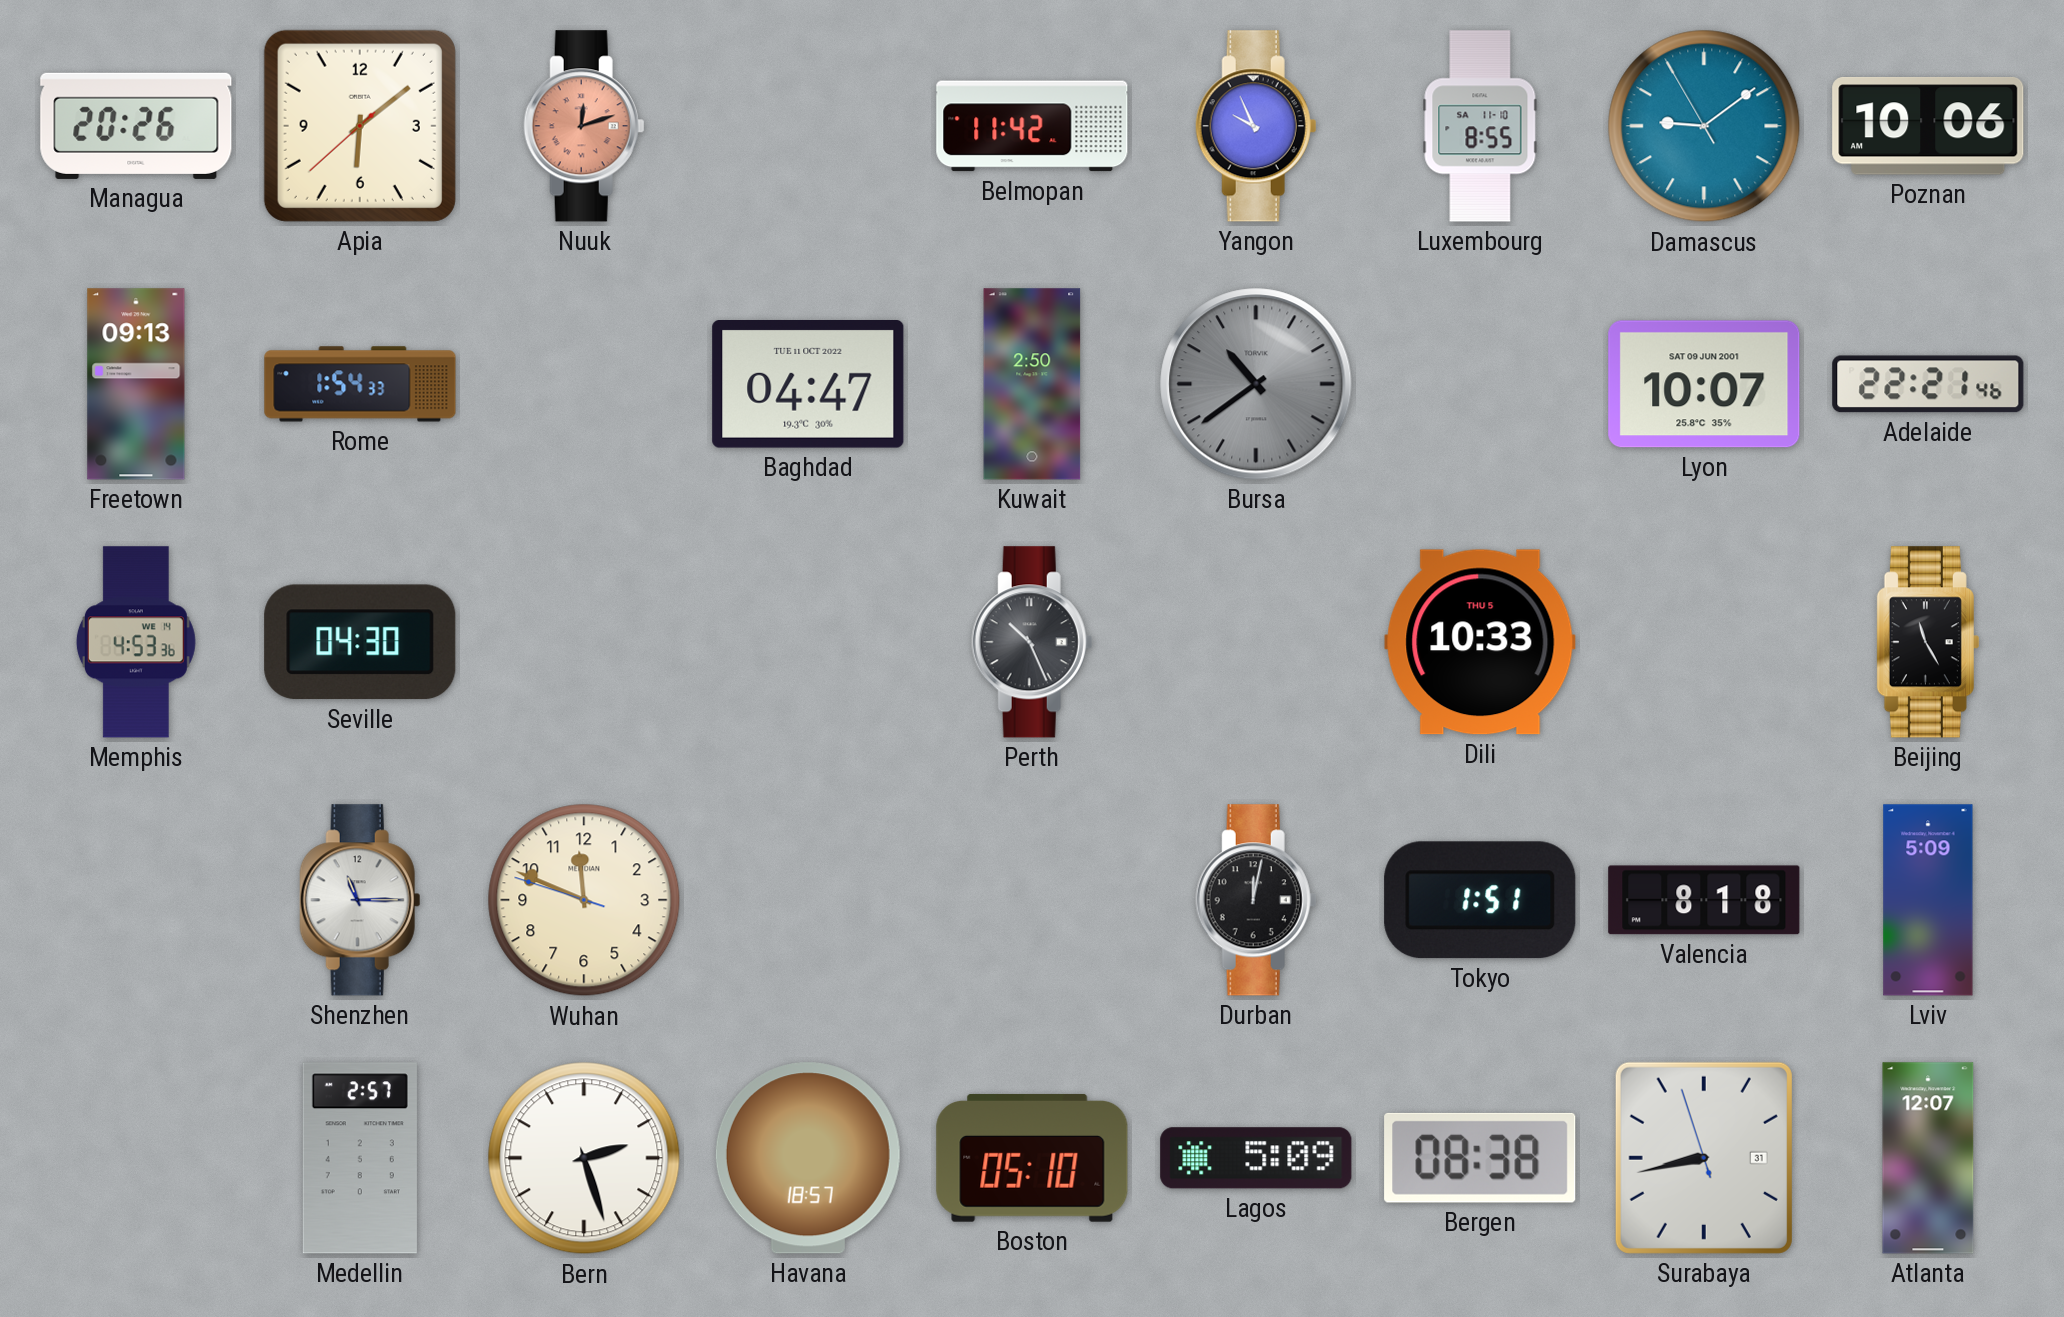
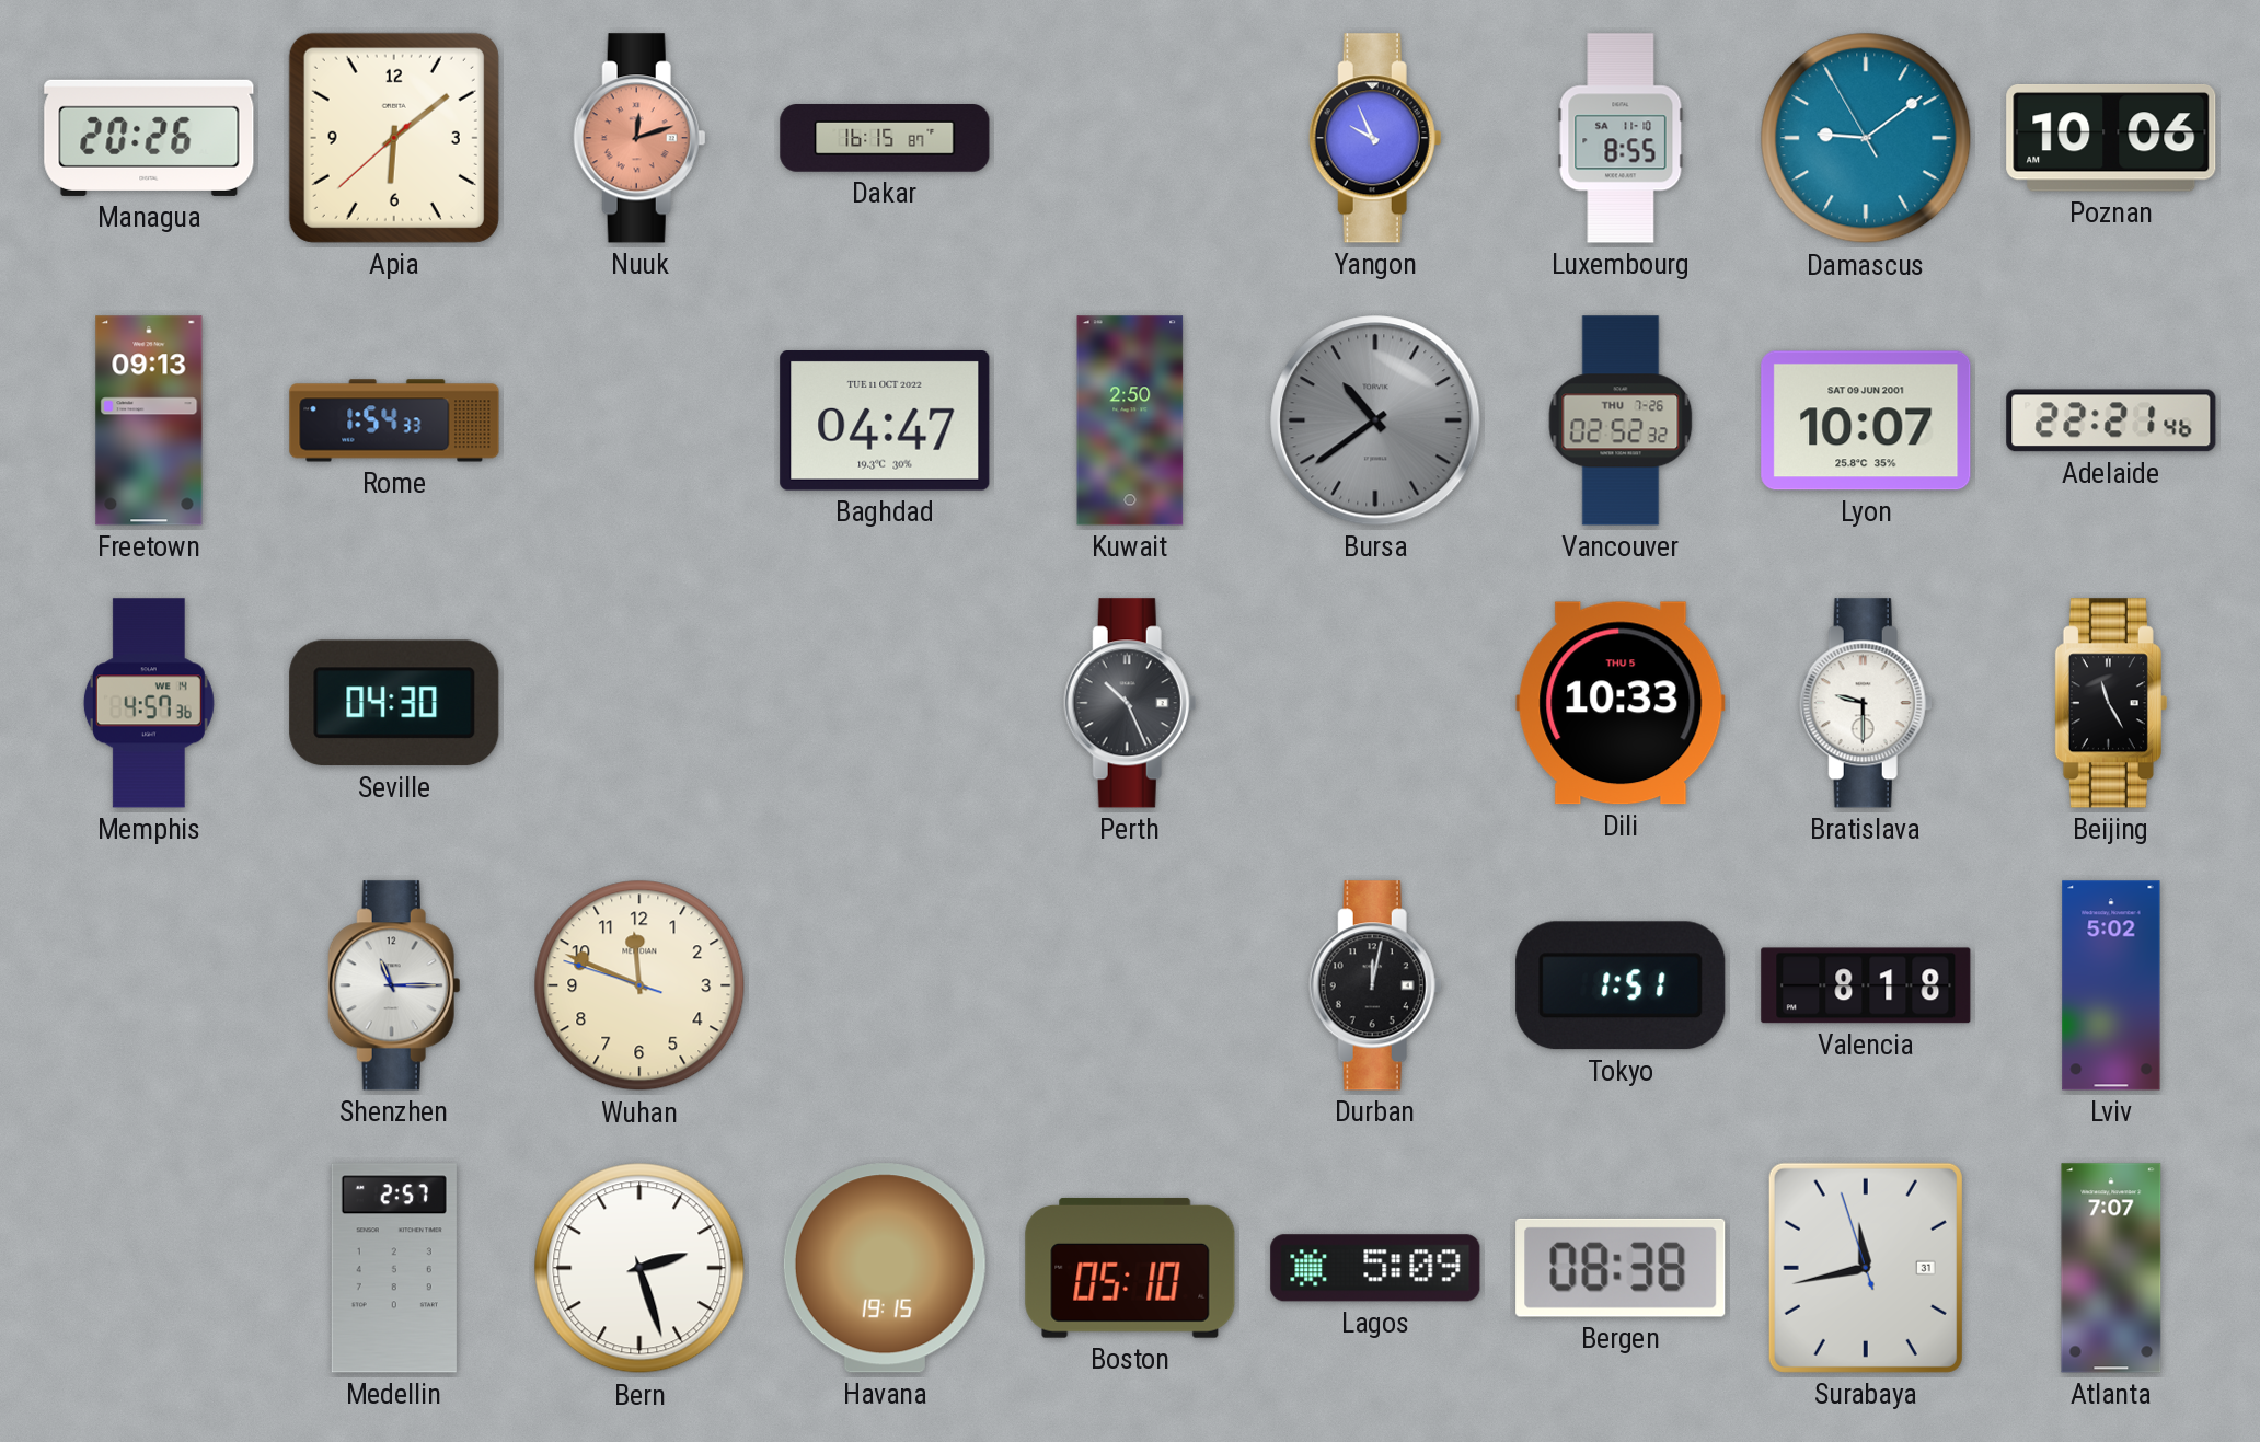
Dakar: none -> 16:15
Belmopan: 11:42 -> none
Vancouver: none -> 02:52
Memphis: 4:53 -> 4:57
Bratislava: none -> 9:30
Lviv: 5:09 -> 5:02
Havana: 18:57 -> 19:15
Surabaya: 8:42 -> 11:42
Atlanta: 12:07 -> 7:07
